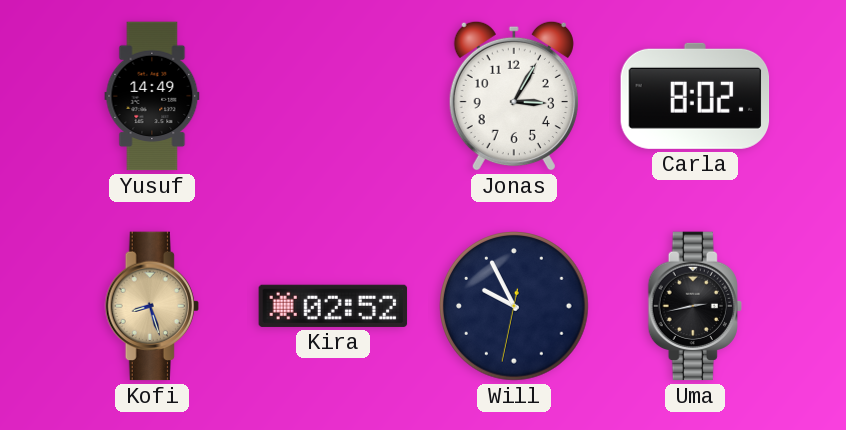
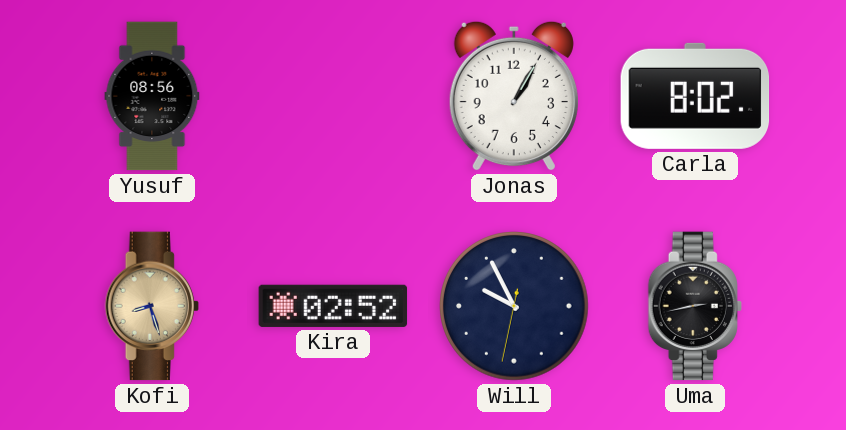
Yusuf: 14:49 -> 08:56
Jonas: 3:05 -> 1:05
